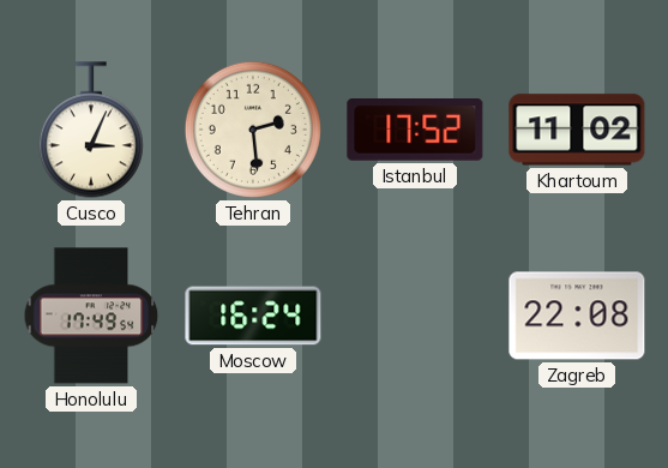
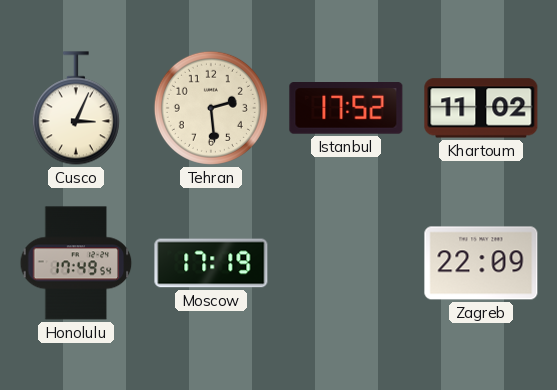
Moscow: 16:24 -> 17:19
Zagreb: 22:08 -> 22:09
